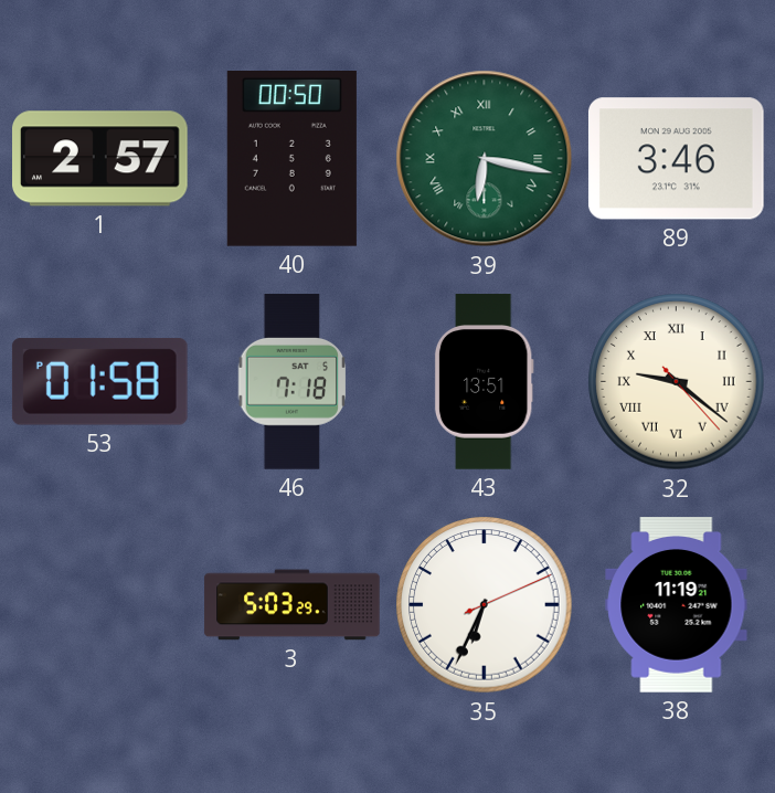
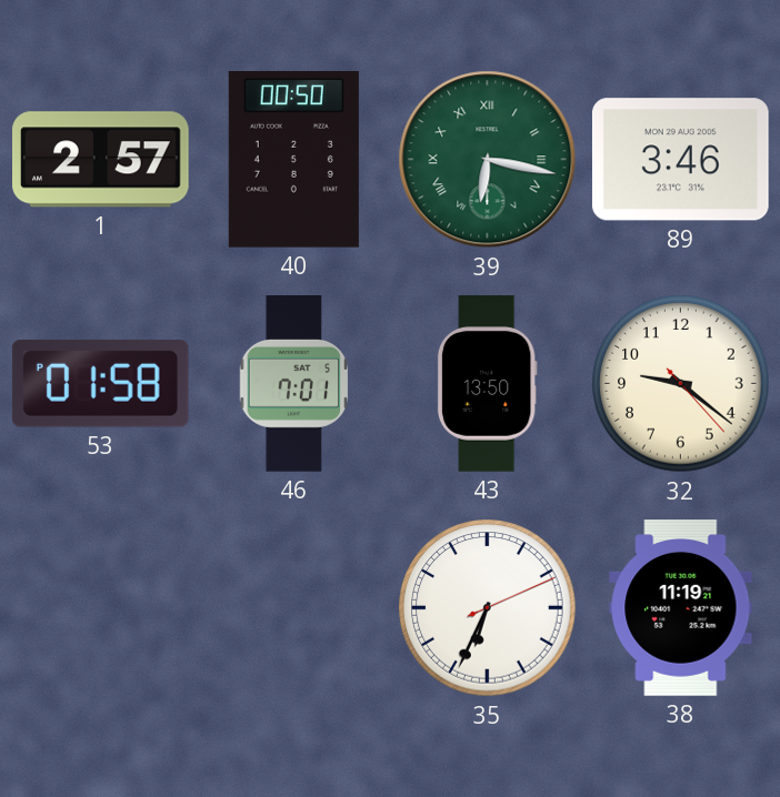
46: 7:18 -> 7:01
43: 13:51 -> 13:50
32 numerals: Roman -> Arabic
3: 5:03 -> none
